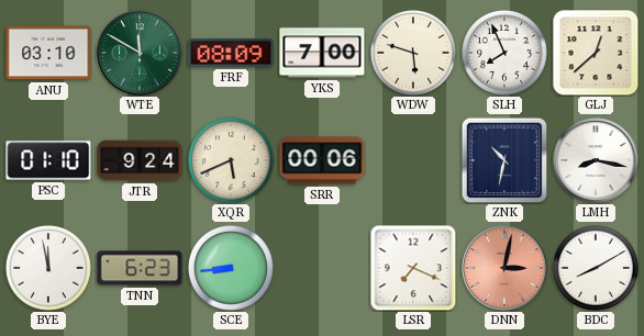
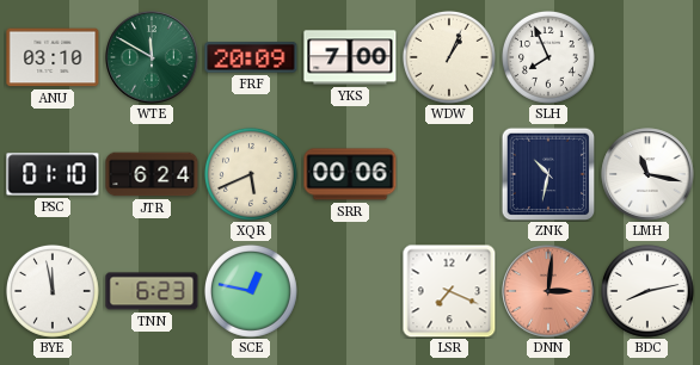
FRF: 08:09 -> 20:09
WDW: 5:48 -> 1:04
GLJ: 12:38 -> none
JTR: 9:24 -> 6:24
LMH: 8:17 -> 11:17
SCE: 8:44 -> 12:47
DNN: 3:02 -> 3:01
BDC: 8:10 -> 8:13
